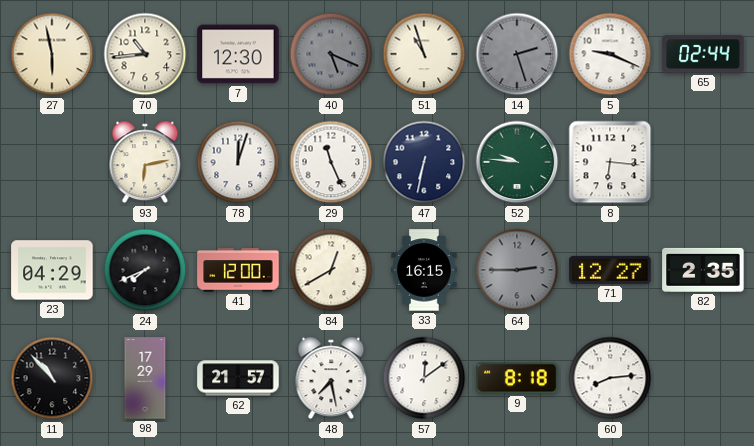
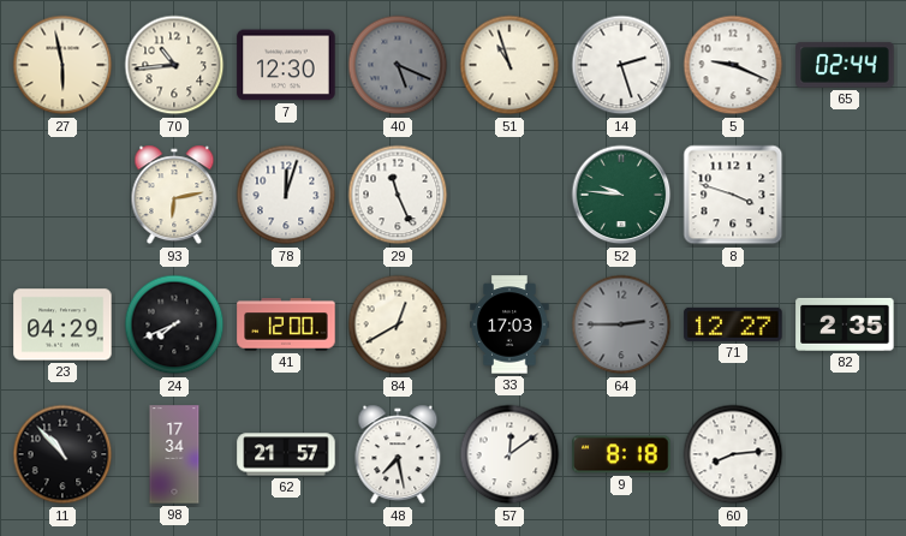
14 dial: grey -> white
47: 6:32 -> none
8: 6:16 -> 3:48
33: 16:15 -> 17:03
98: 17:29 -> 17:34
